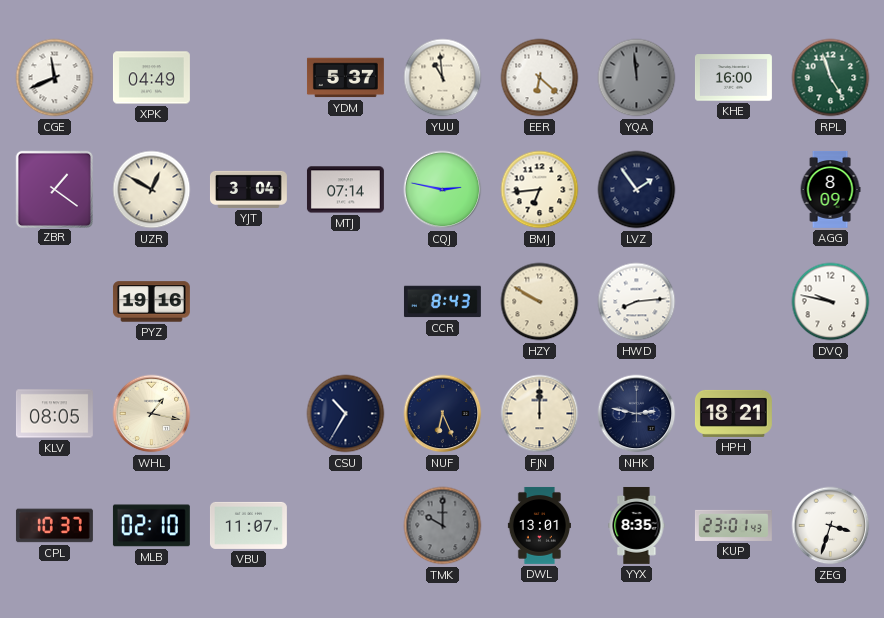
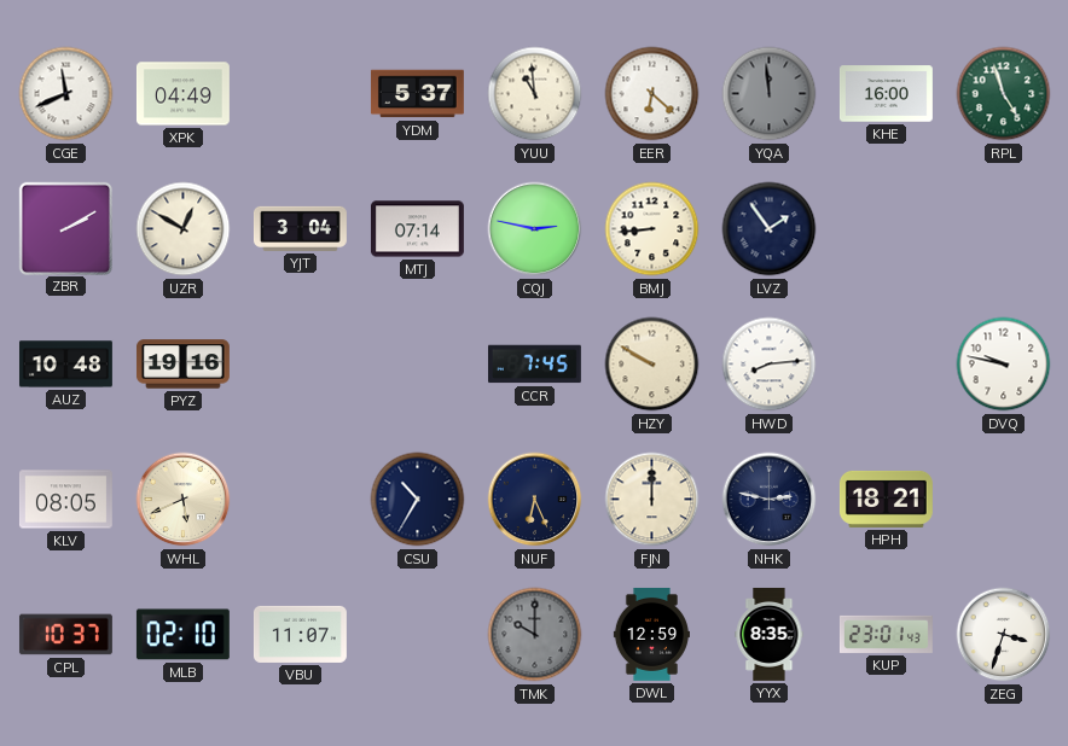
ZBR: 1:21 -> 2:10
BMJ: 6:44 -> 8:44
AGG: 8:09 -> none
AUZ: none -> 10:48
CCR: 8:43 -> 7:45
WHL: 1:17 -> 5:41
DWL: 13:01 -> 12:59
